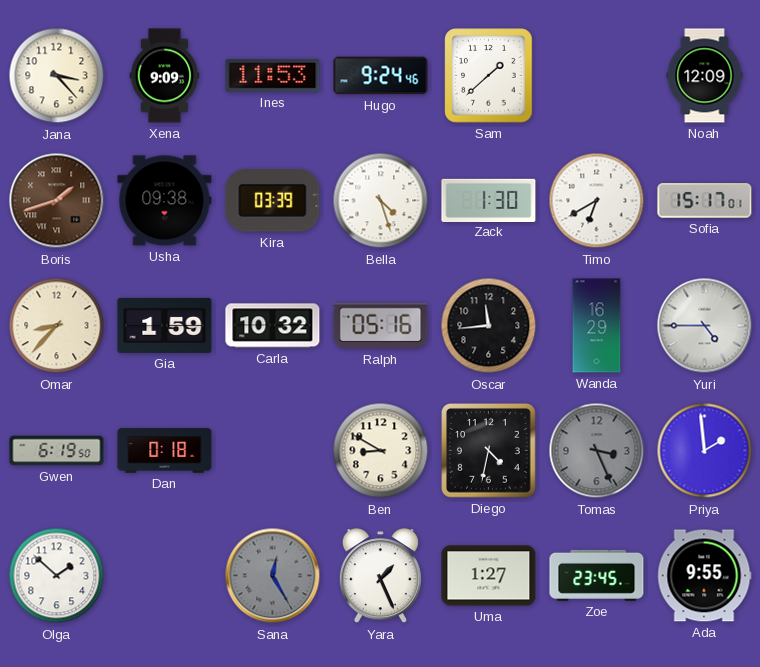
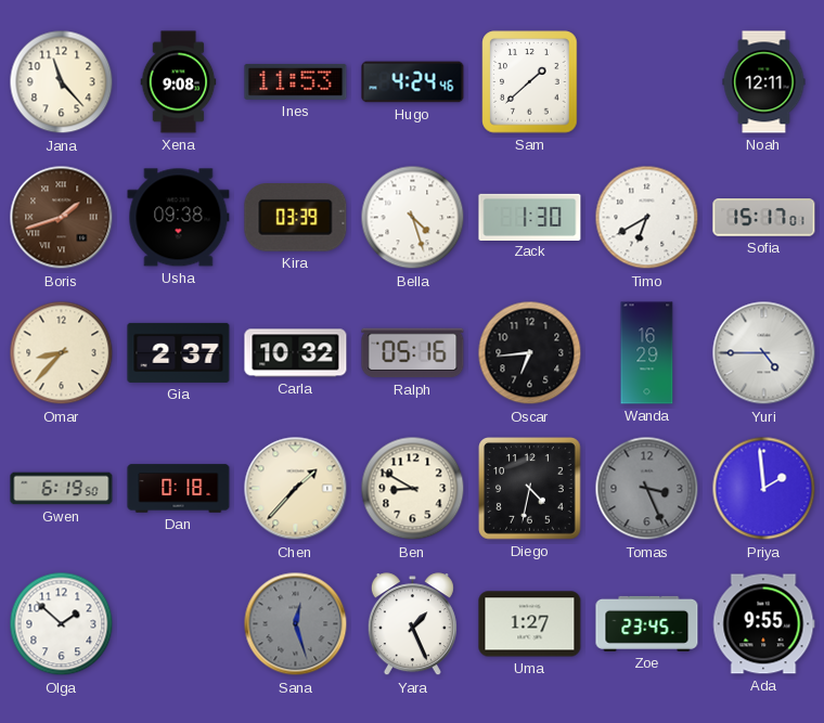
Jana: 3:23 -> 11:23
Xena: 9:09 -> 9:08
Hugo: 9:24 -> 4:24
Noah: 12:09 -> 12:11
Gia: 1:59 -> 2:37
Oscar: 11:44 -> 6:44
Chen: none -> 1:37
Sana: 12:25 -> 12:27
